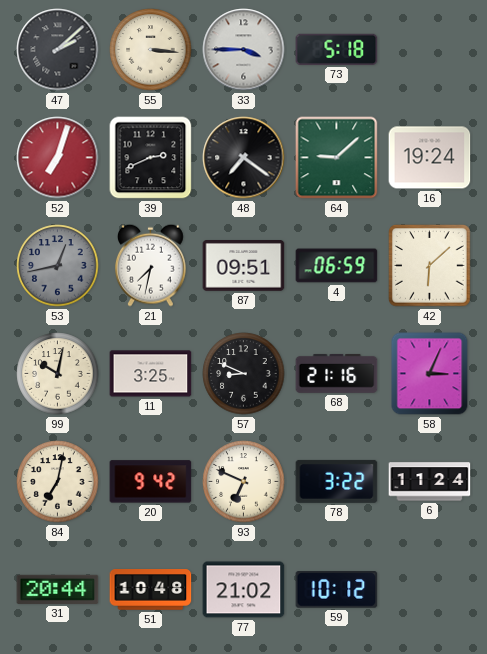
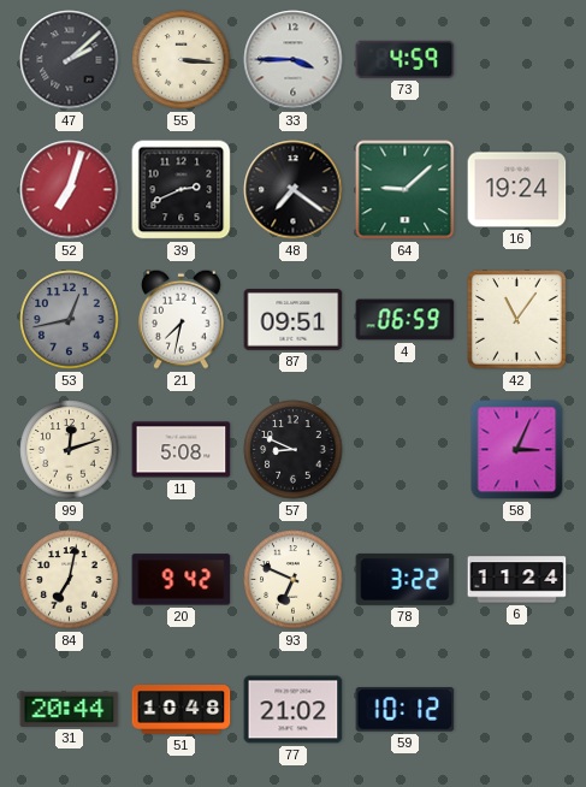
73: 5:18 -> 4:59
42: 6:08 -> 11:06
99: 10:02 -> 12:12
11: 3:25 -> 5:08
68: 21:16 -> none
